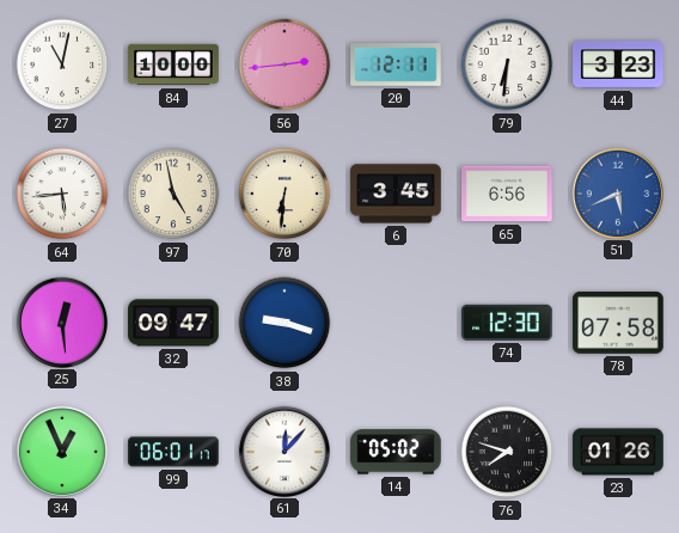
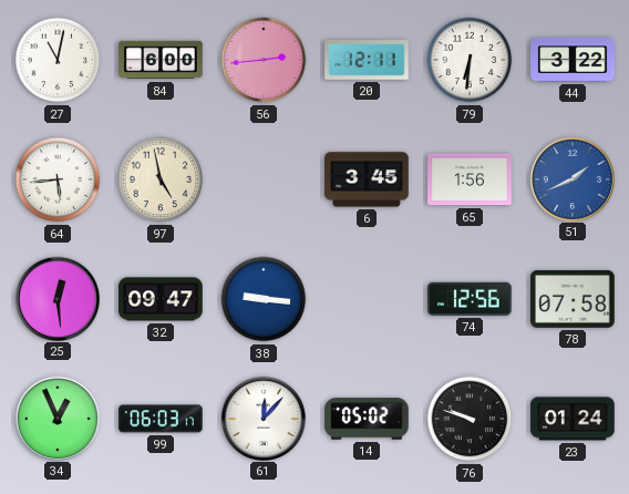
84: 10:00 -> 6:00
44: 3:23 -> 3:22
70: 6:31 -> none
65: 6:56 -> 1:56
51: 5:41 -> 1:41
38: 9:18 -> 9:16
74: 12:30 -> 12:56
99: 06:01 -> 06:03
76: 7:48 -> 9:48
23: 01:26 -> 01:24
